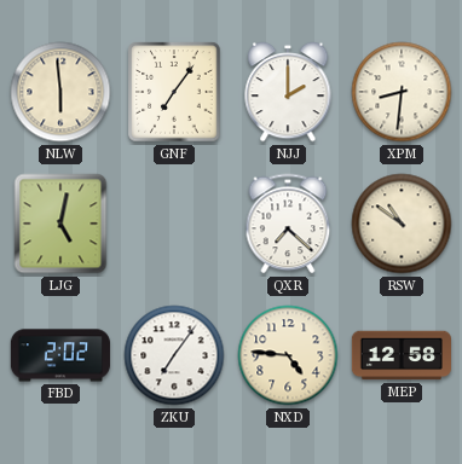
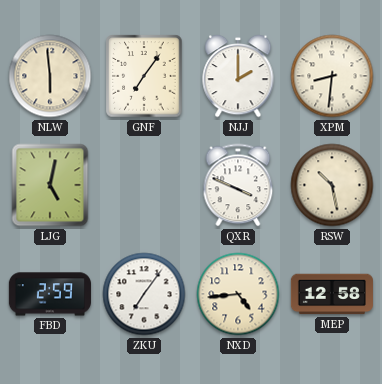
QXR: 7:22 -> 3:49
RSW: 10:51 -> 10:28
FBD: 2:02 -> 2:59
NXD: 4:46 -> 4:44
